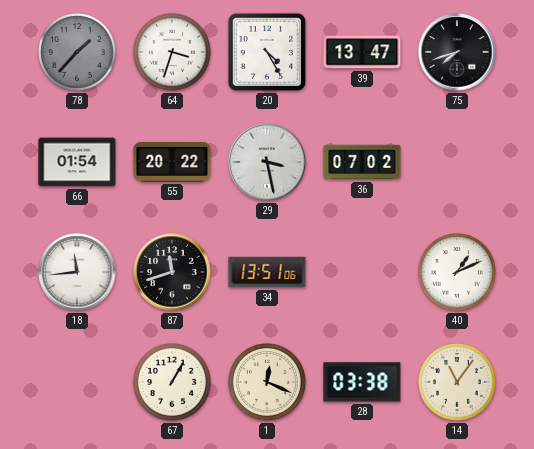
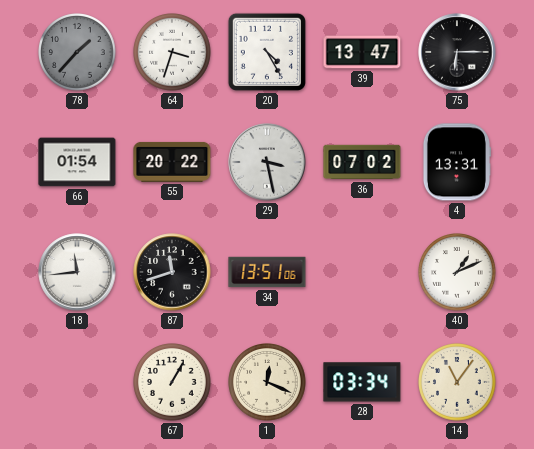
75: 7:42 -> 6:15
4: none -> 13:31
28: 03:38 -> 03:34
